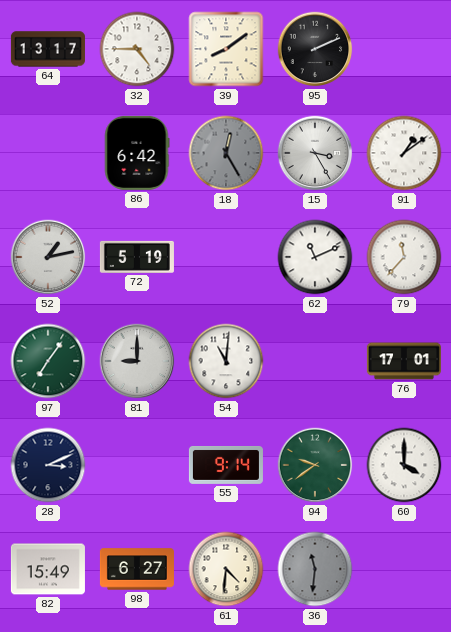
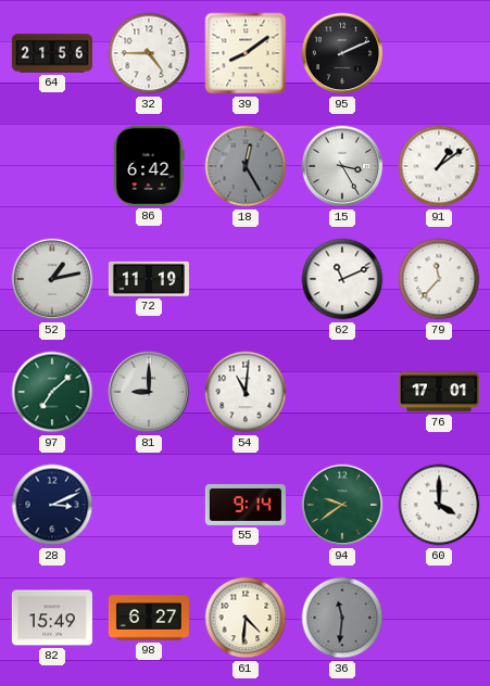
64: 13:17 -> 21:56
72: 5:19 -> 11:19
97: 7:06 -> 7:08
